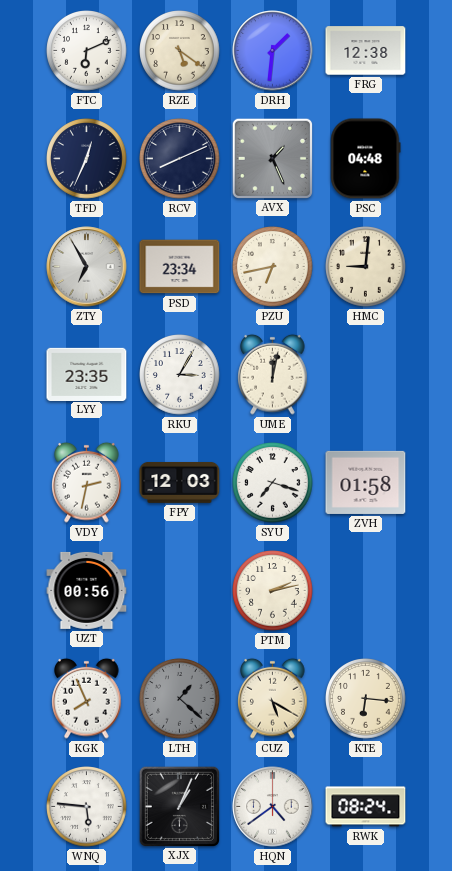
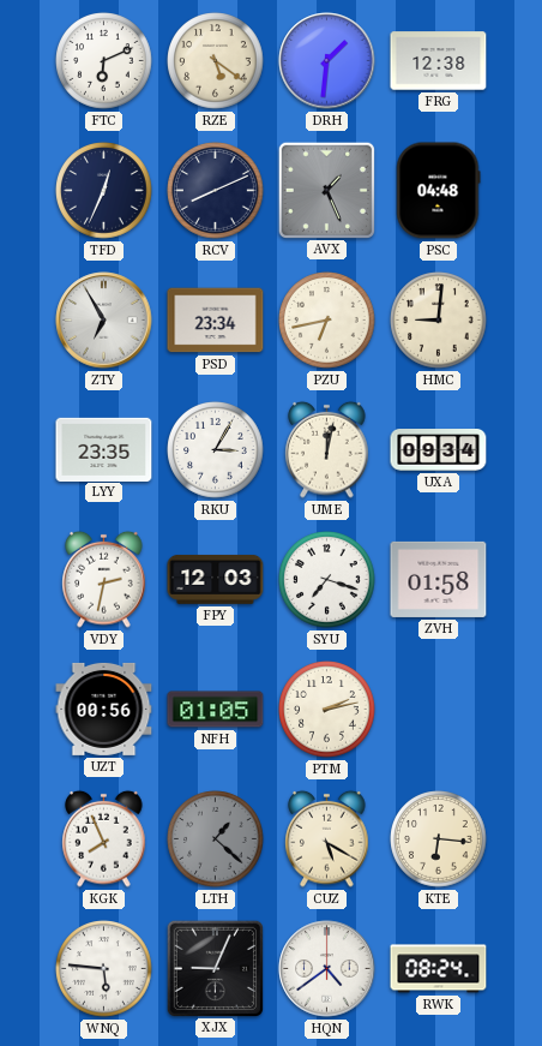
UXA: none -> 09:34
NFH: none -> 01:05
XJX: 1:04 -> 9:04
